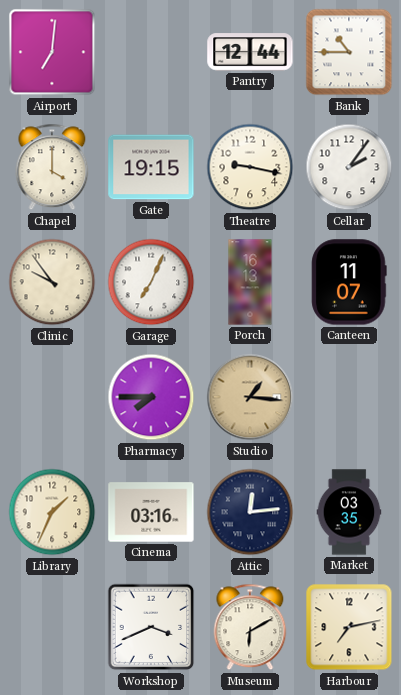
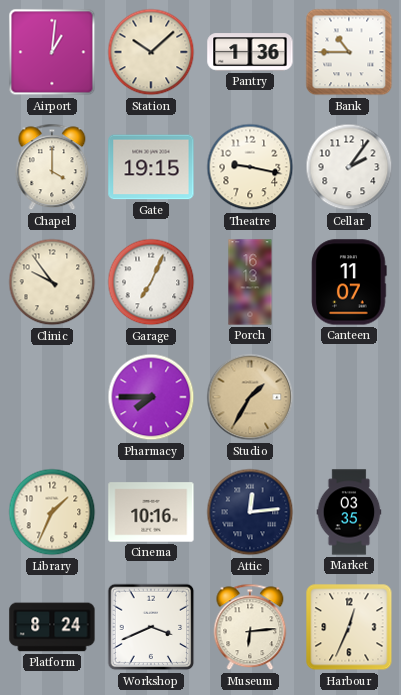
Airport: 7:01 -> 1:01
Station: none -> 10:08
Pantry: 12:44 -> 1:36
Studio: 1:16 -> 1:35
Cinema: 03:16 -> 10:16
Platform: none -> 8:24
Museum: 6:10 -> 6:14
Harbour: 7:13 -> 12:34
